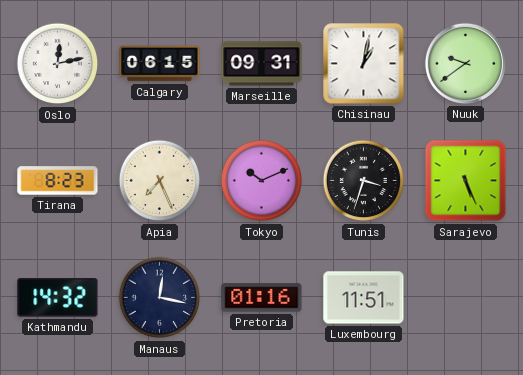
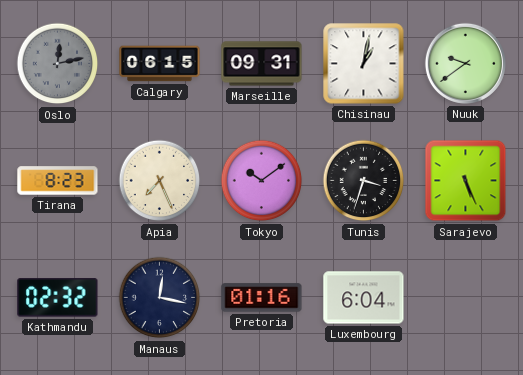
Oslo dial: white -> grey
Tokyo: 10:11 -> 10:09
Kathmandu: 14:32 -> 02:32
Luxembourg: 11:51 -> 6:04
